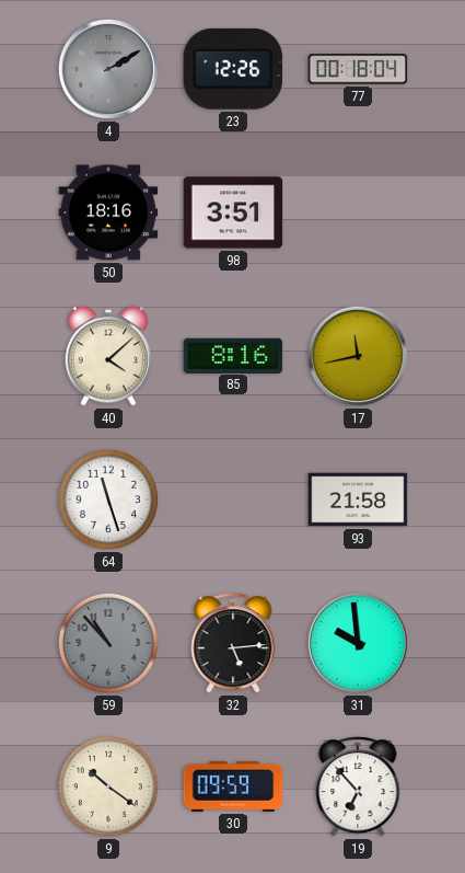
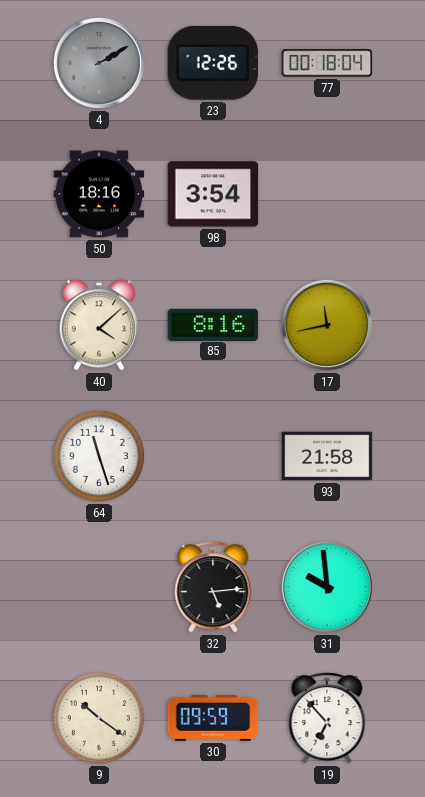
98: 3:51 -> 3:54
59: 10:53 -> none
